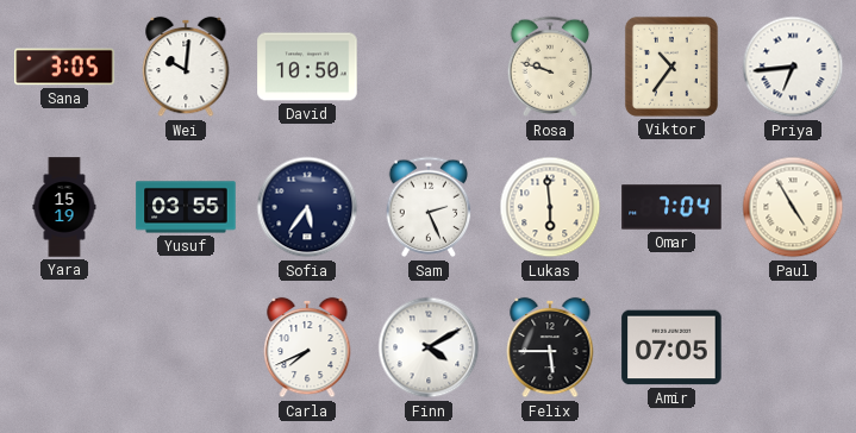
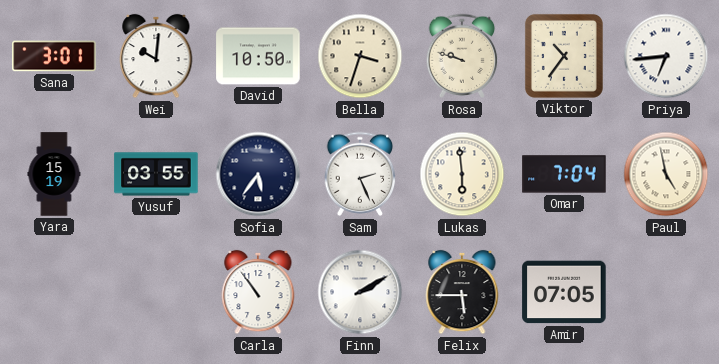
Sana: 3:05 -> 3:01
Bella: none -> 3:33
Paul: 4:55 -> 4:58
Carla: 7:41 -> 10:54
Finn: 4:10 -> 2:10
